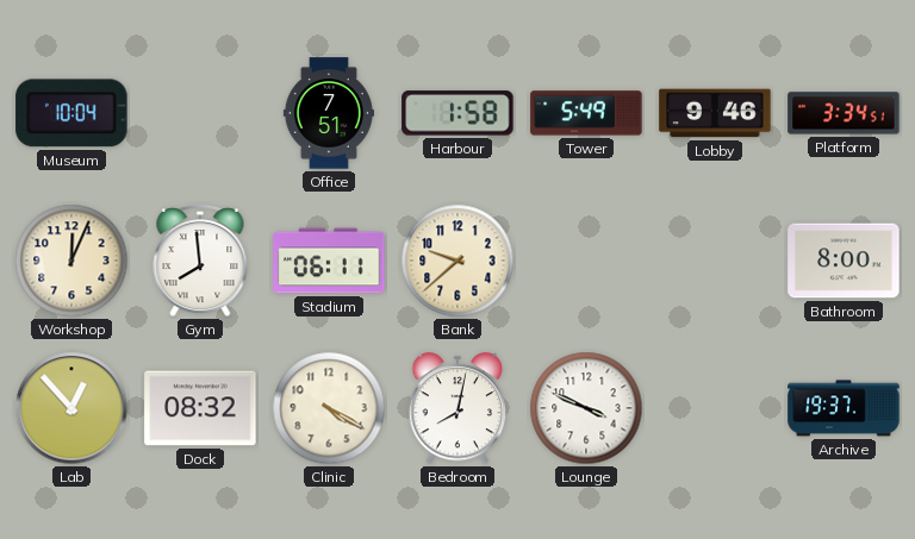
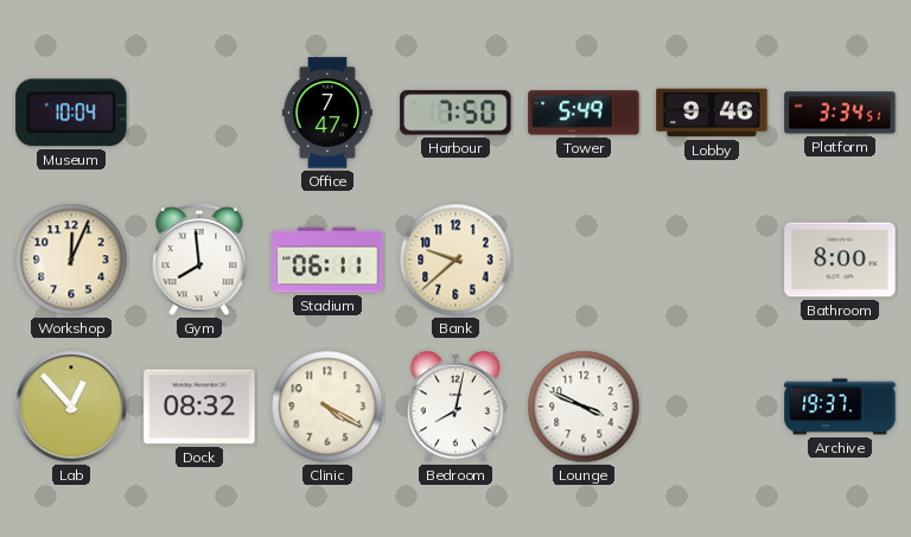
Office: 7:51 -> 7:47
Harbour: 1:58 -> 7:50
